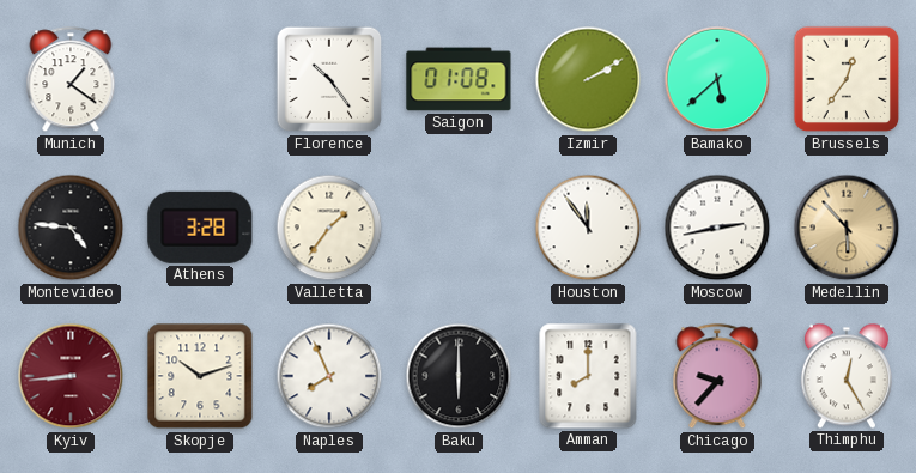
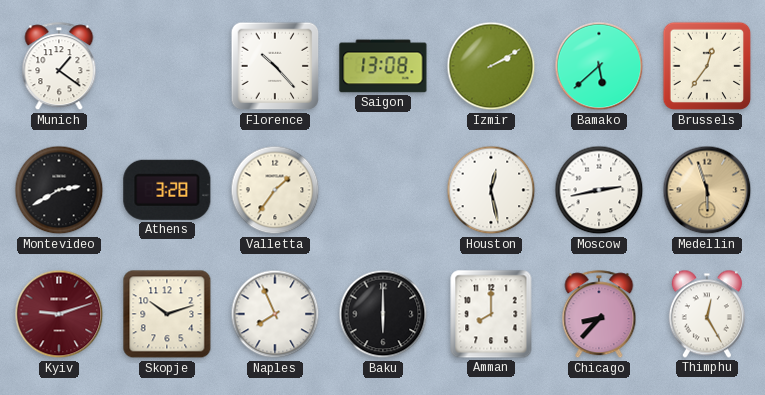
Florence: 10:24 -> 10:23
Saigon: 01:08 -> 13:08
Montevideo: 4:46 -> 2:40
Houston: 11:54 -> 12:28
Medellin: 5:53 -> 5:57
Kyiv: 8:44 -> 9:12
Chicago: 9:37 -> 8:37
